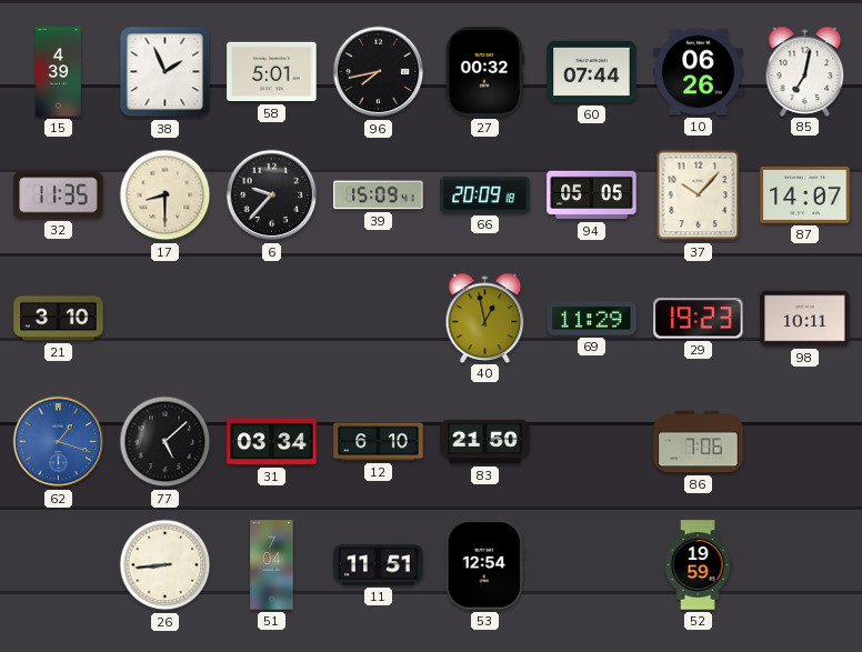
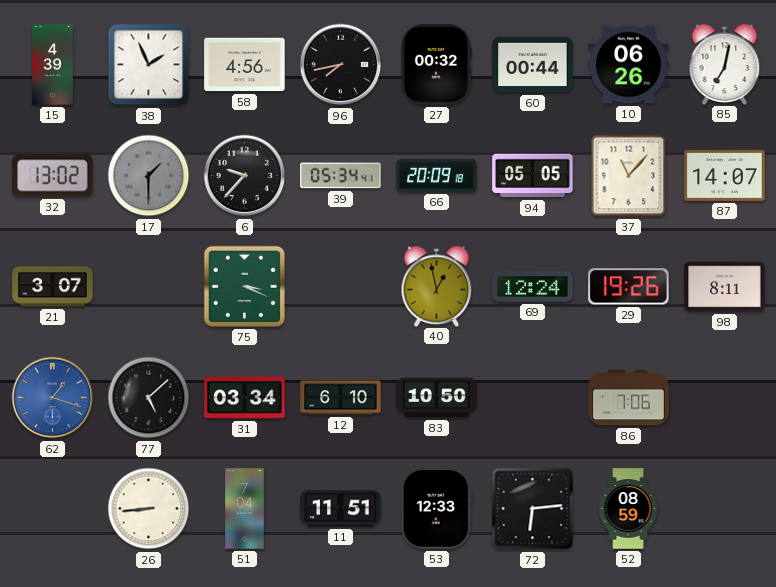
58: 5:01 -> 4:56
60: 07:44 -> 00:44
32: 11:35 -> 13:02
17: 8:30 -> 1:30
17 dial: cream -> grey
39: 15:09 -> 05:34
37: 10:07 -> 11:07
21: 3:10 -> 3:07
75: none -> 3:19
69: 11:29 -> 12:24
29: 19:23 -> 19:26
98: 10:11 -> 8:11
83: 21:50 -> 10:50
53: 12:54 -> 12:33
72: none -> 6:14
52: 19:59 -> 08:59
